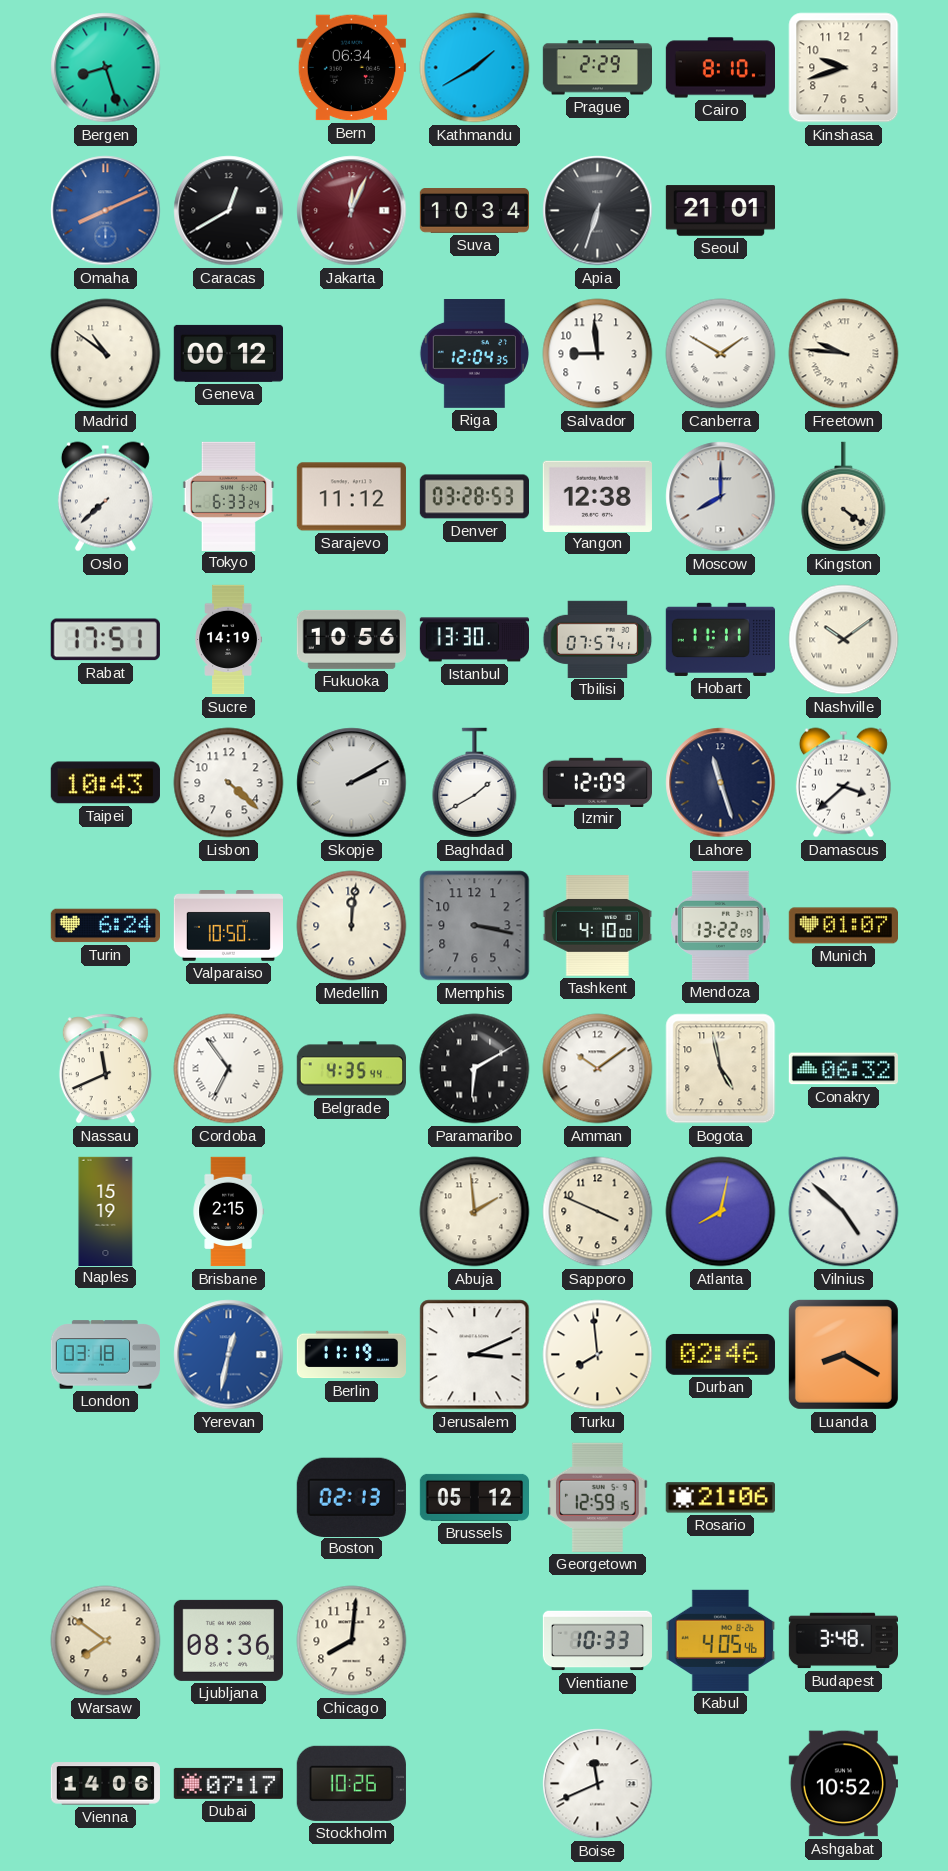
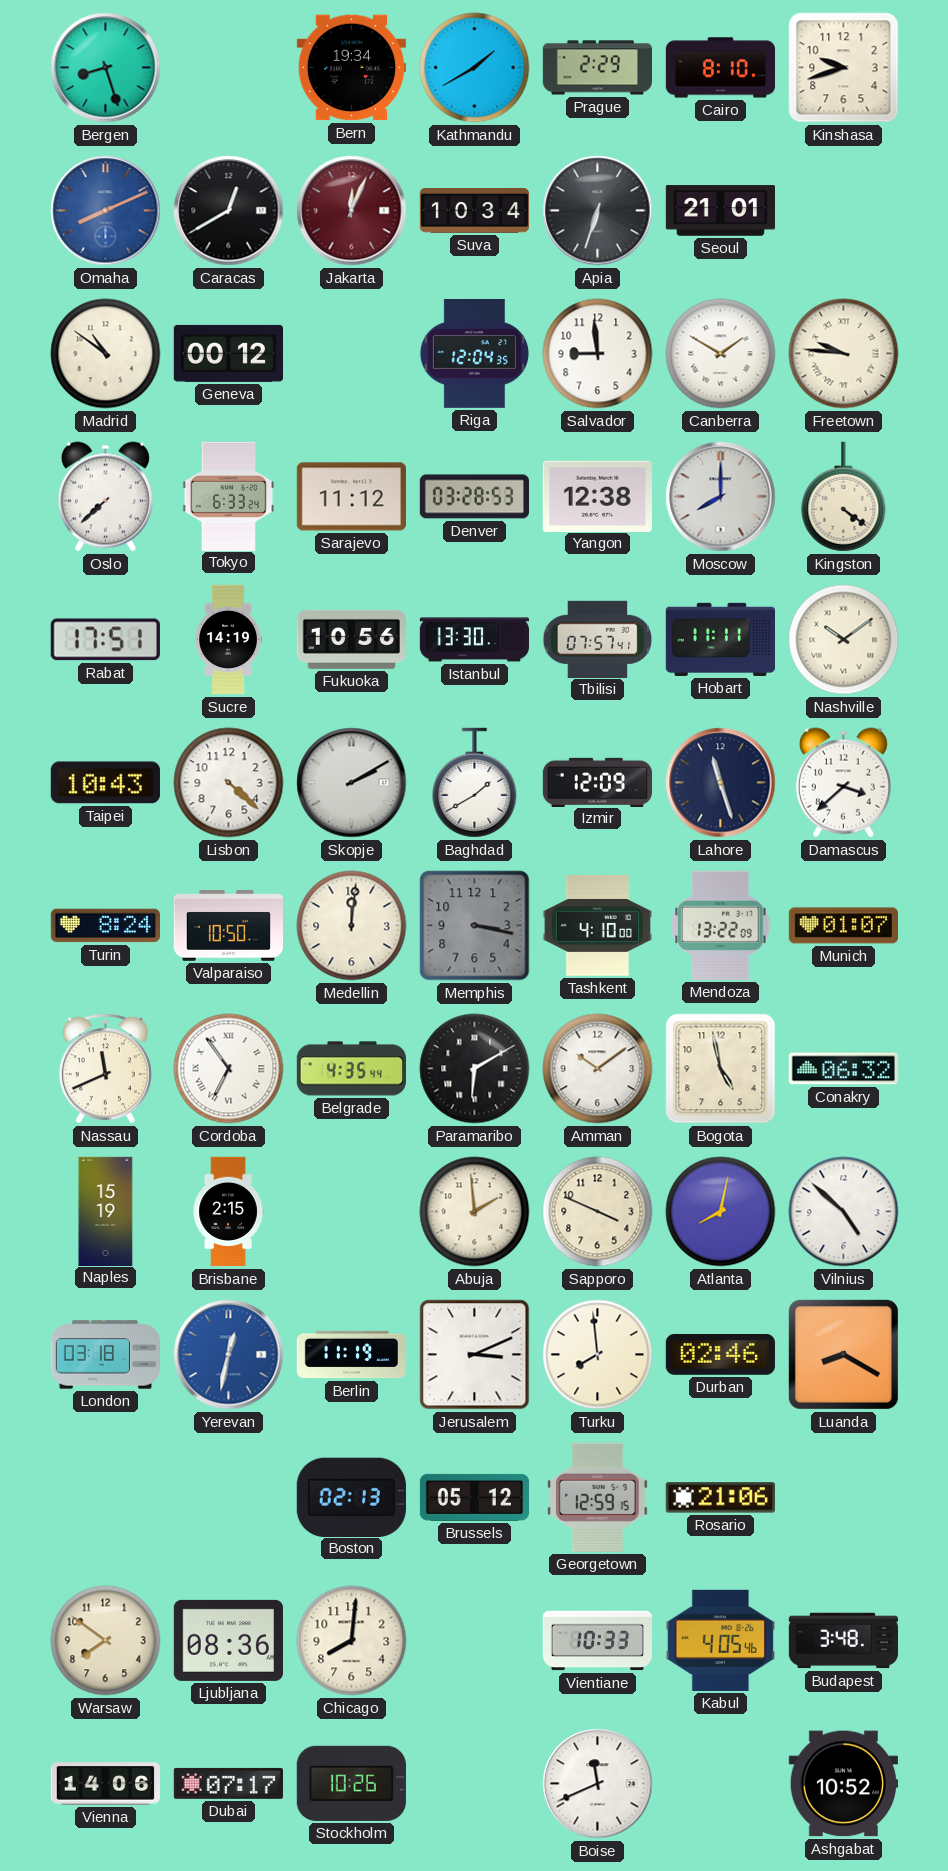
Bern: 06:34 -> 19:34
Turin: 6:24 -> 8:24
